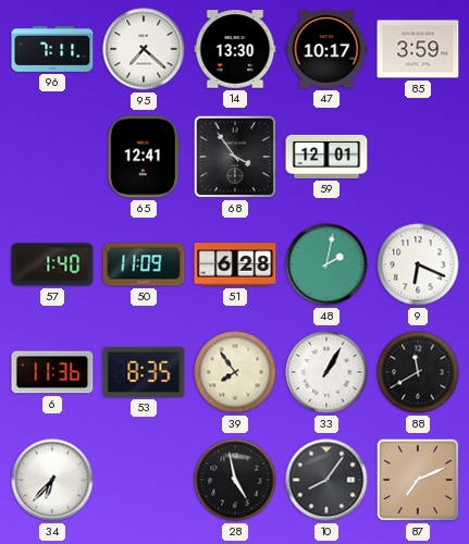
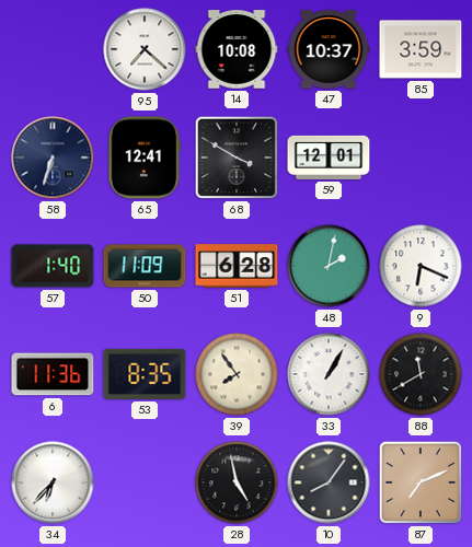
96: 7:11 -> none
14: 13:30 -> 10:08
47: 10:17 -> 10:37
58: none -> 6:33
68: 3:54 -> 3:50
